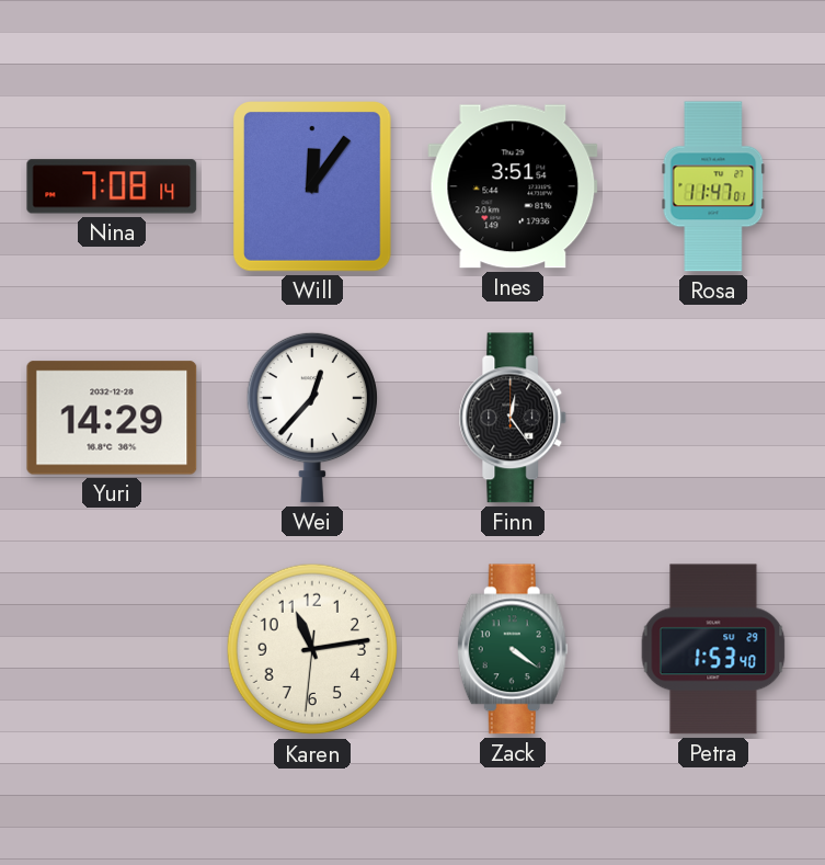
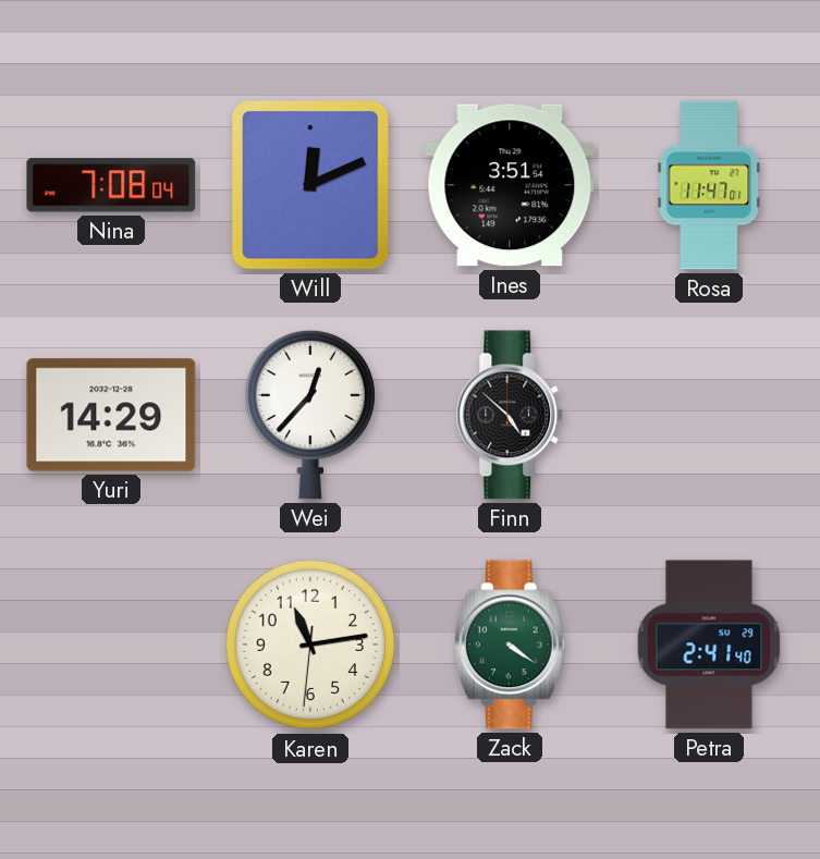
Nina: 7:08:14 -> 7:08:04
Will: 12:06 -> 12:11
Finn: 12:24 -> 4:52
Petra: 1:53 -> 2:41
